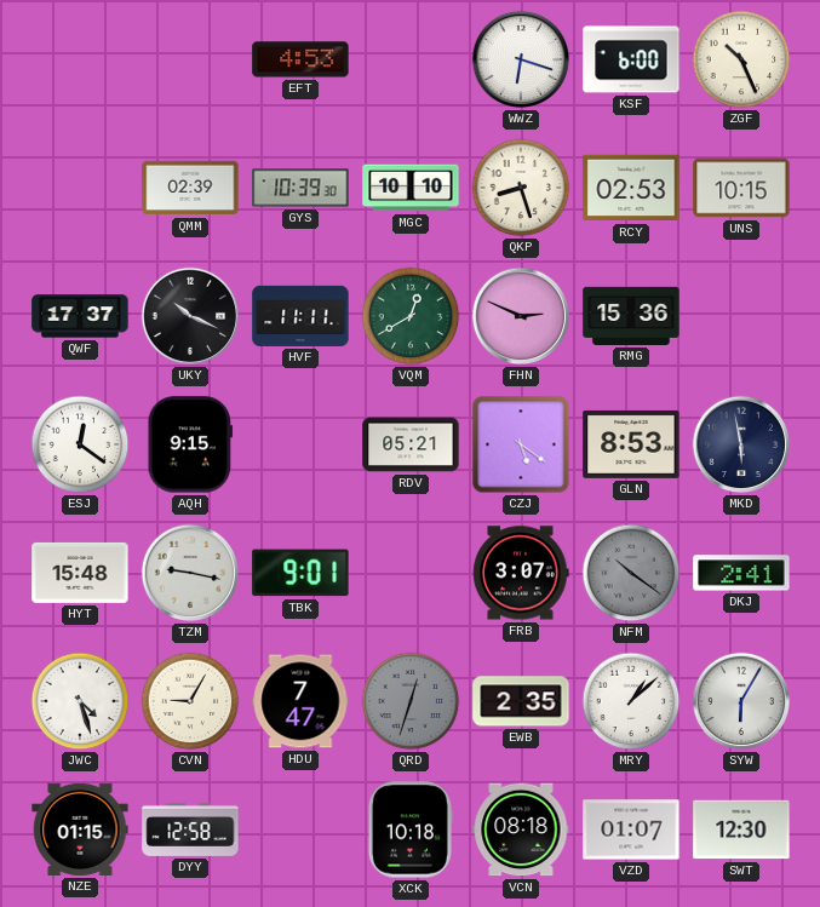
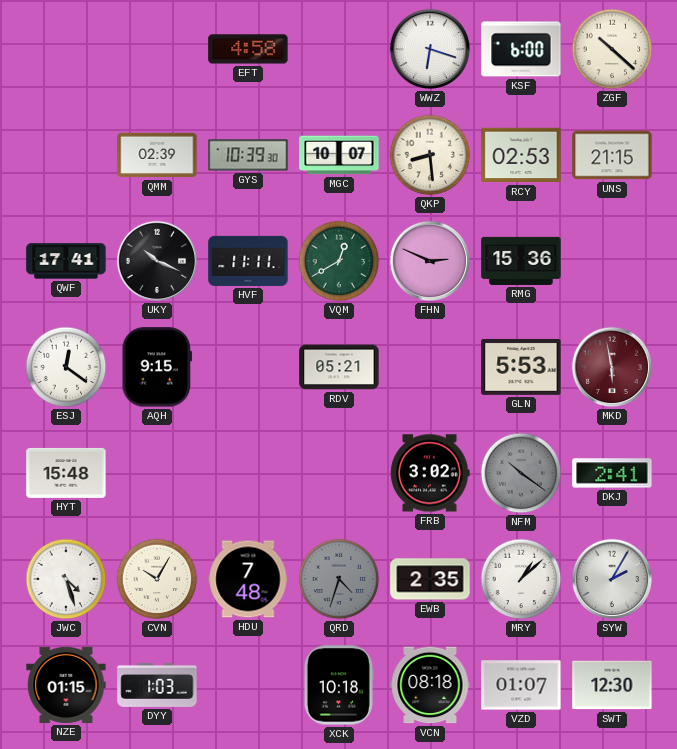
EFT: 4:53 -> 4:58
ZGF: 10:26 -> 10:22
MGC: 10:10 -> 10:07
QKP: 8:27 -> 8:29
UNS: 10:15 -> 21:15
QWF: 17:37 -> 17:41
CZJ: 5:21 -> none
GLN: 8:53 -> 5:53
MKD dial: navy -> burgundy
TZM: 9:17 -> none
TBK: 9:01 -> none
FRB: 3:07 -> 3:02
CVN: 9:05 -> 10:05
HDU: 7:47 -> 7:48
QRD: 12:33 -> 4:33
SYW: 6:05 -> 2:05
DYY: 12:58 -> 1:03
